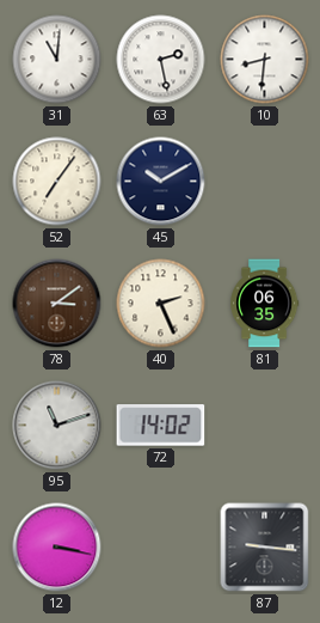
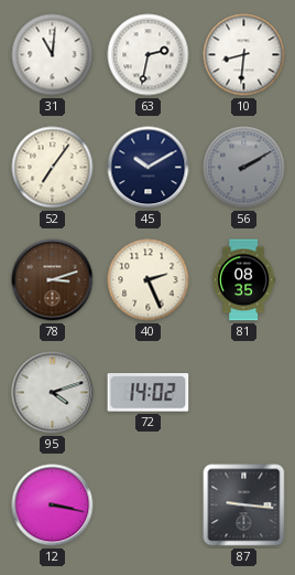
63: 2:28 -> 2:32
56: none -> 2:10
78: 3:09 -> 3:12
81: 06:35 -> 08:35
95: 11:12 -> 4:12
